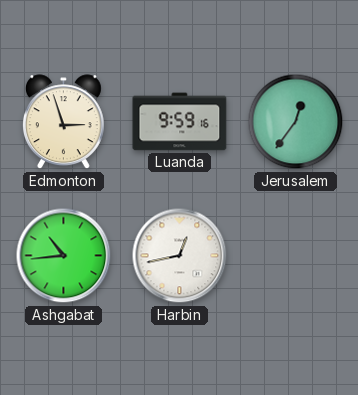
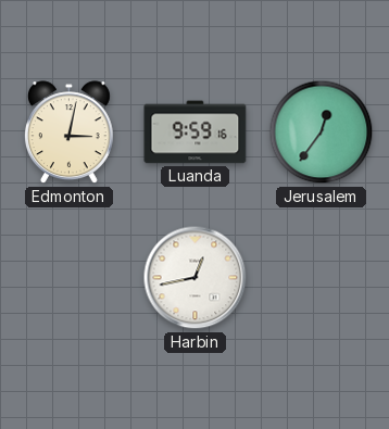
Edmonton: 2:57 -> 3:02
Ashgabat: 10:44 -> none
